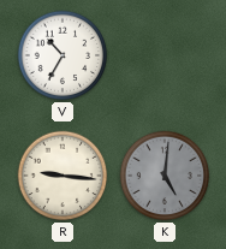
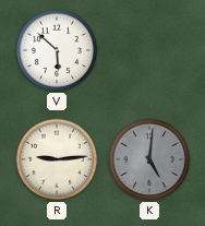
V: 10:35 -> 5:52
R: 9:16 -> 9:14
